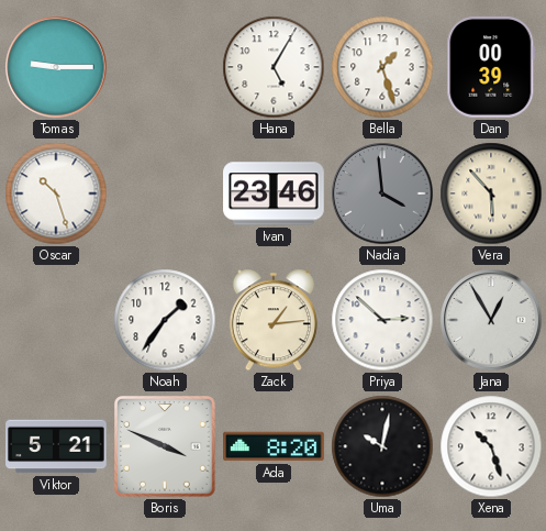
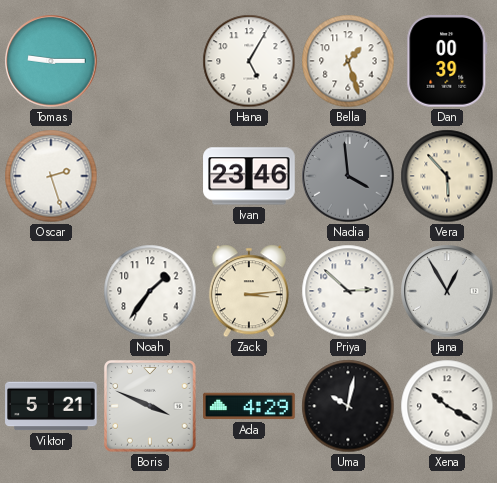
Oscar: 10:27 -> 2:27
Zack: 1:14 -> 3:14
Ada: 8:20 -> 4:29
Xena: 10:27 -> 10:20
